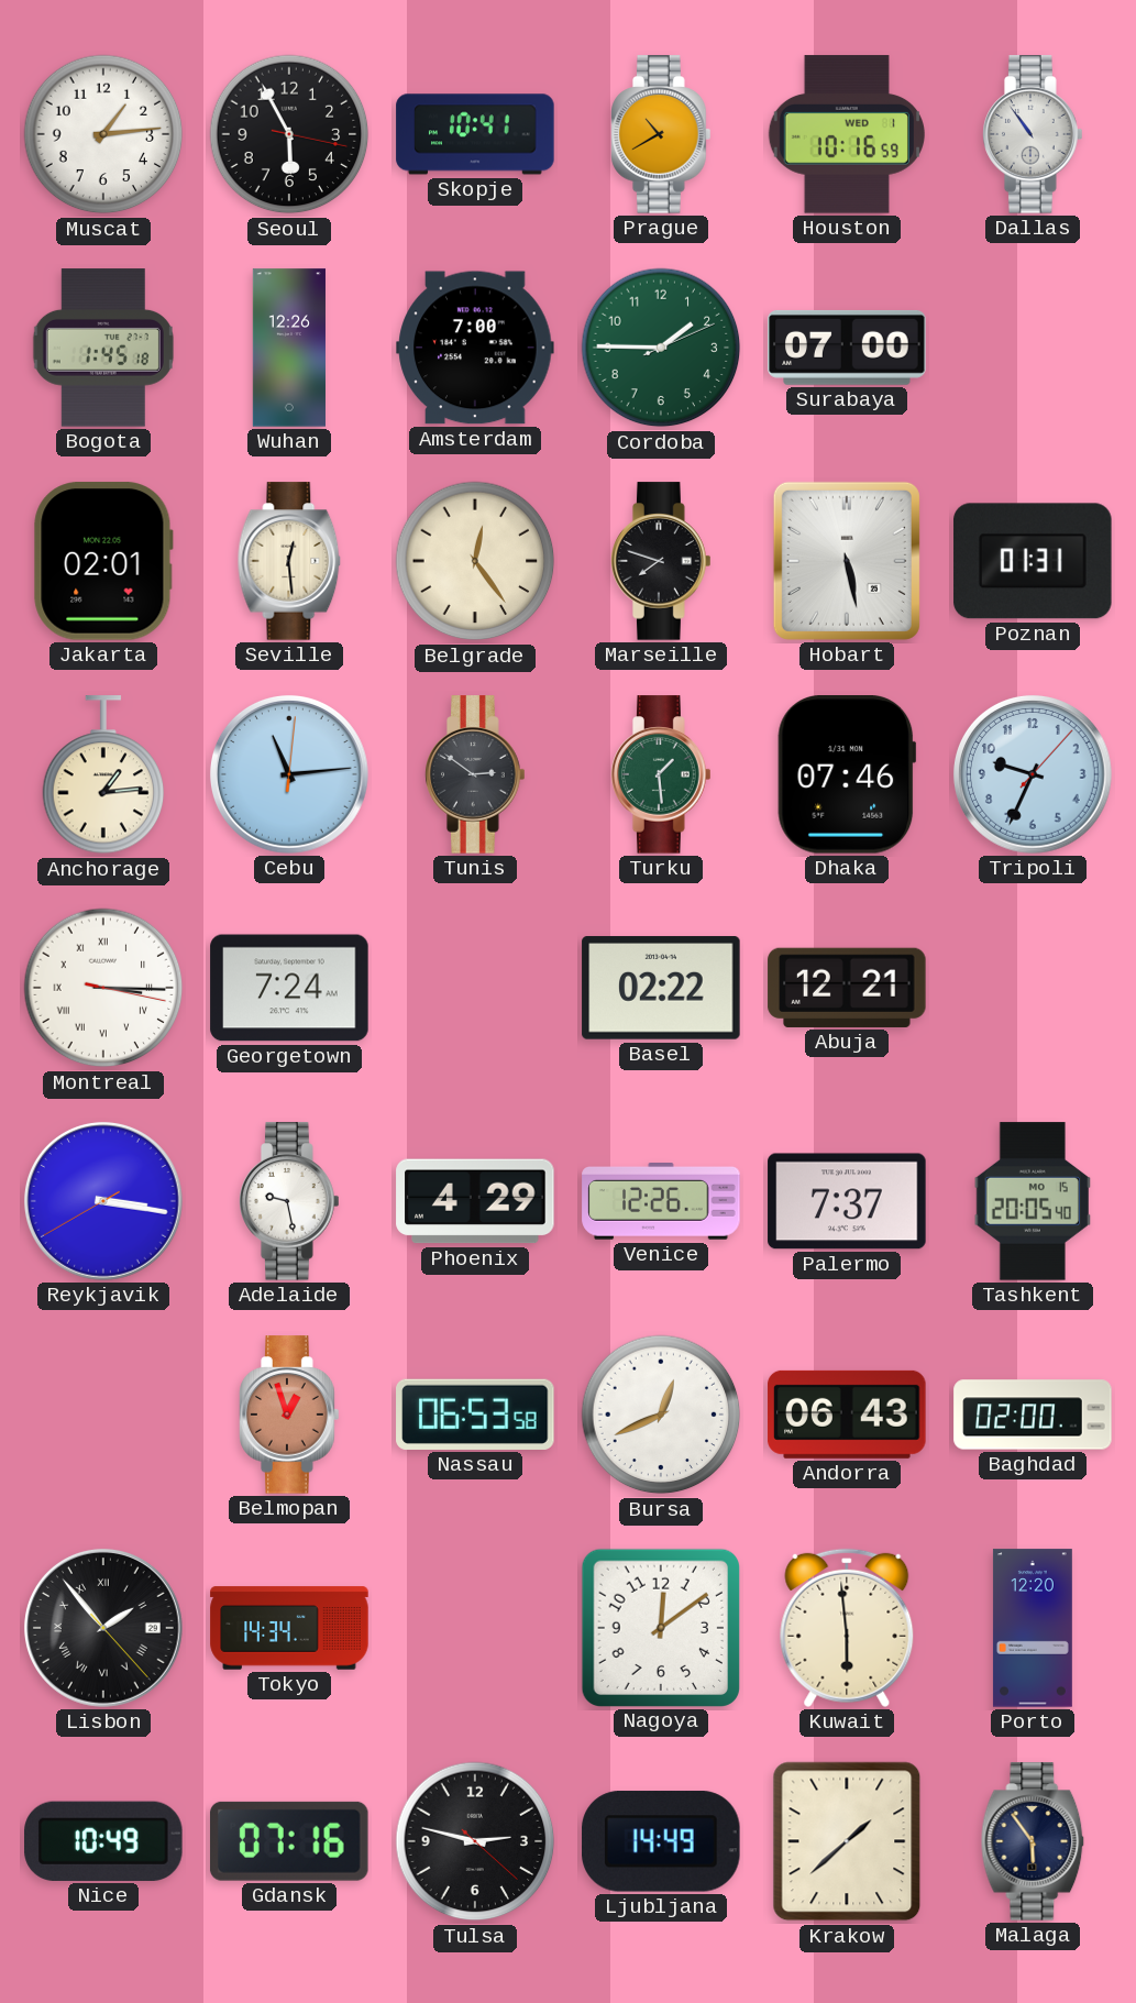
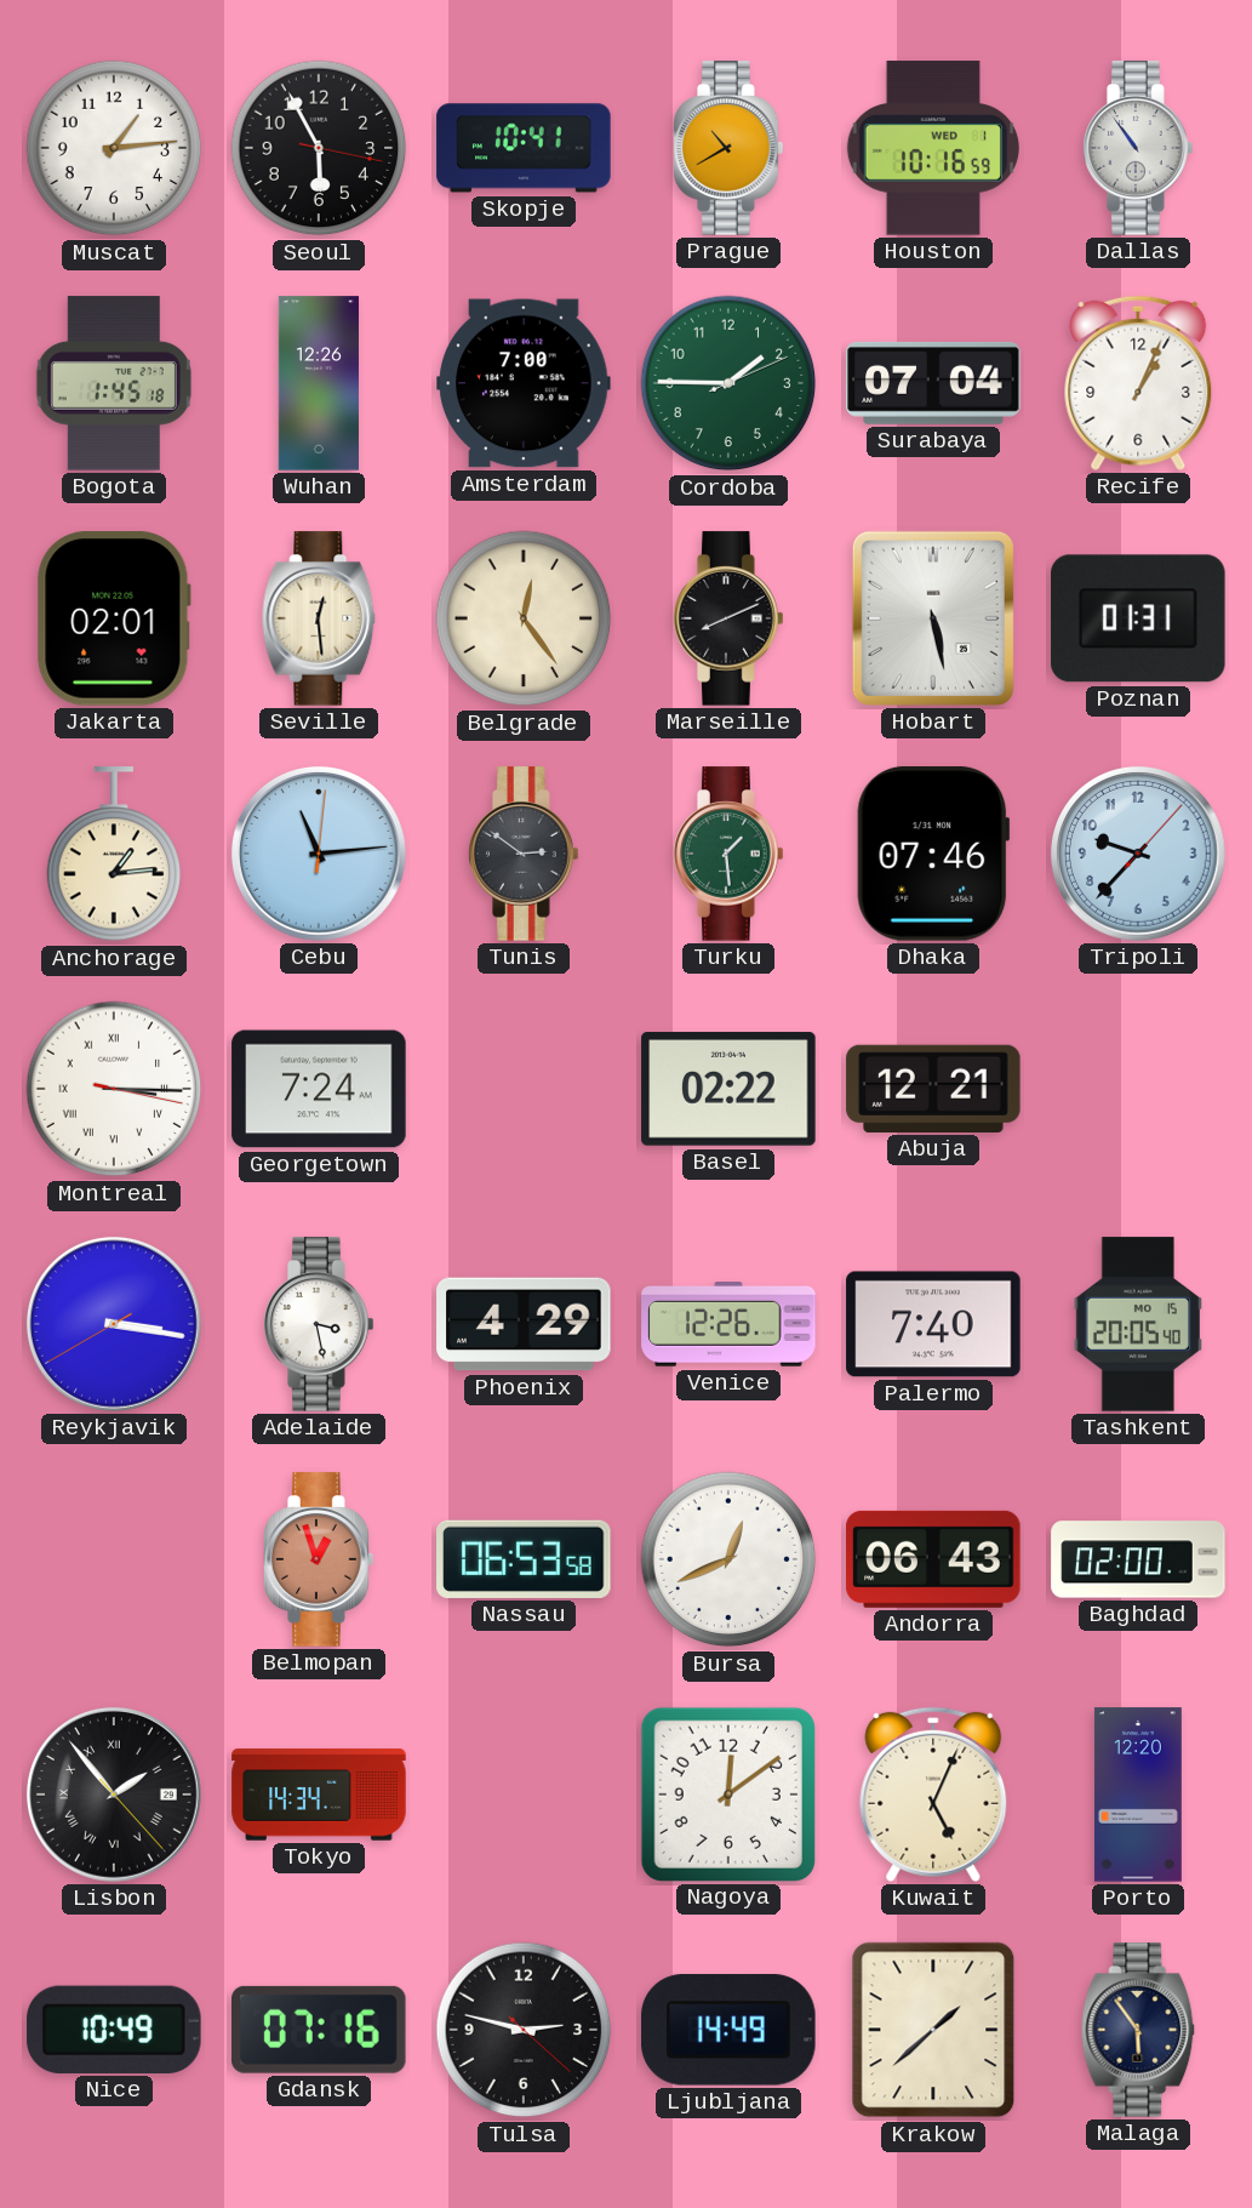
Surabaya: 07:00 -> 07:04
Recife: none -> 1:04
Marseille: 7:48 -> 8:11
Tripoli: 9:34 -> 9:37
Adelaide: 9:28 -> 3:28
Palermo: 7:37 -> 7:40
Kuwait: 5:59 -> 5:04
